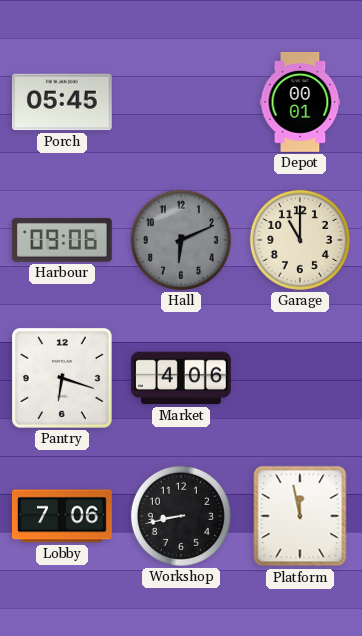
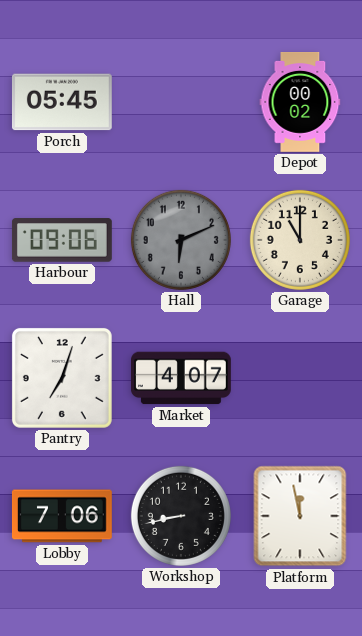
Depot: 00:01 -> 00:02
Pantry: 6:18 -> 7:03
Market: 4:06 -> 4:07
